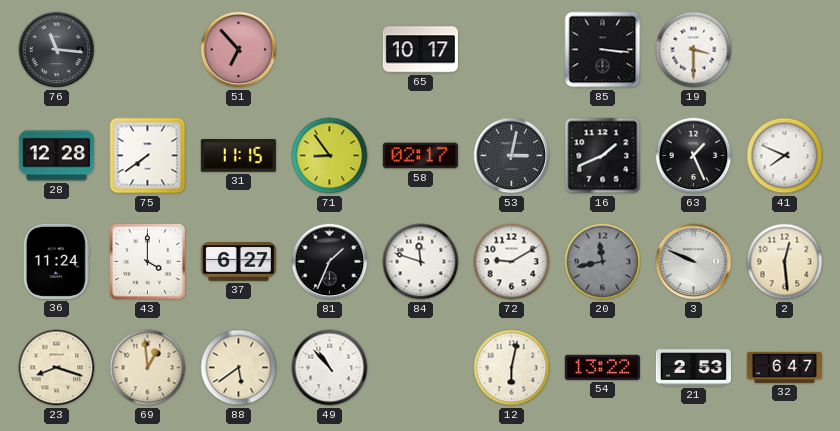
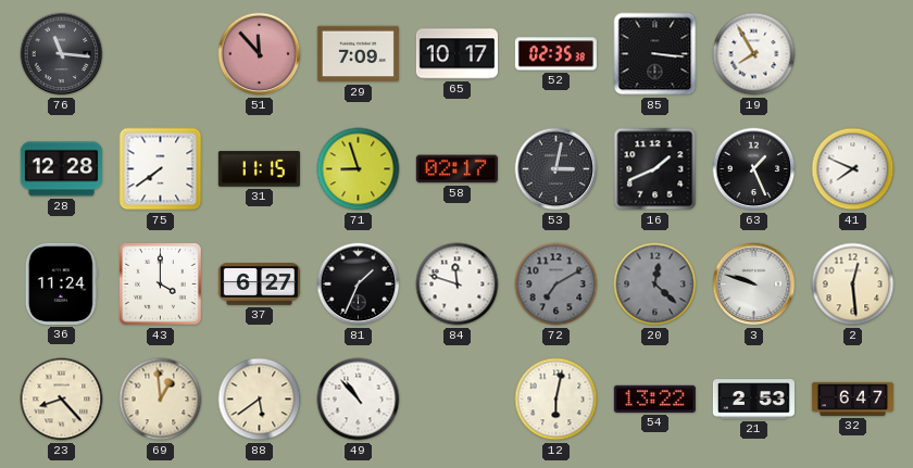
51: 6:53 -> 11:53
29: none -> 7:09
52: none -> 02:35
19: 3:30 -> 7:55
71: 8:54 -> 8:57
72: 9:10 -> 7:10
72 dial: white -> grey
20: 11:43 -> 12:22
3: 9:49 -> 9:48
23: 8:18 -> 8:23
